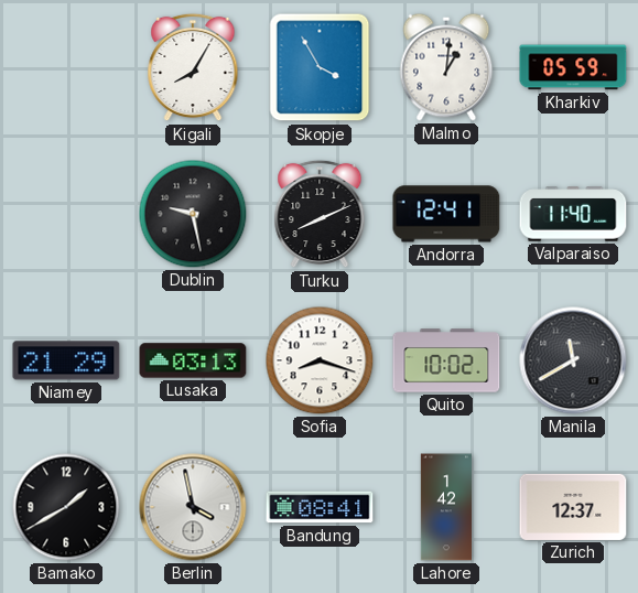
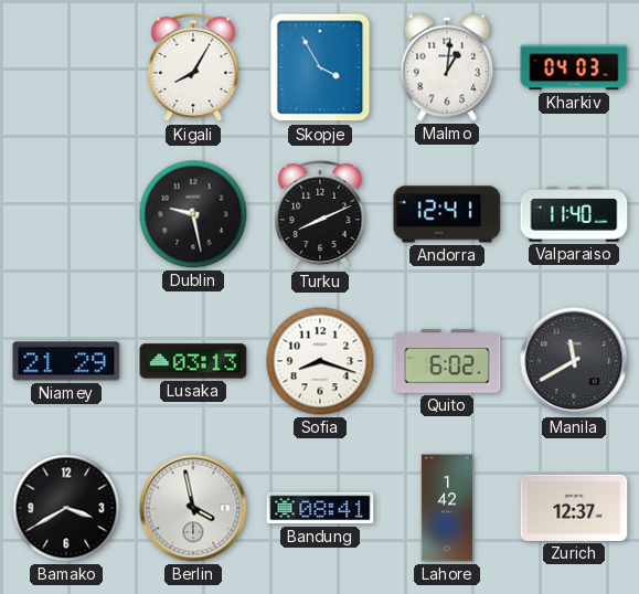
Kharkiv: 05:59 -> 04:03
Quito: 10:02 -> 6:02
Bamako: 1:40 -> 3:40
